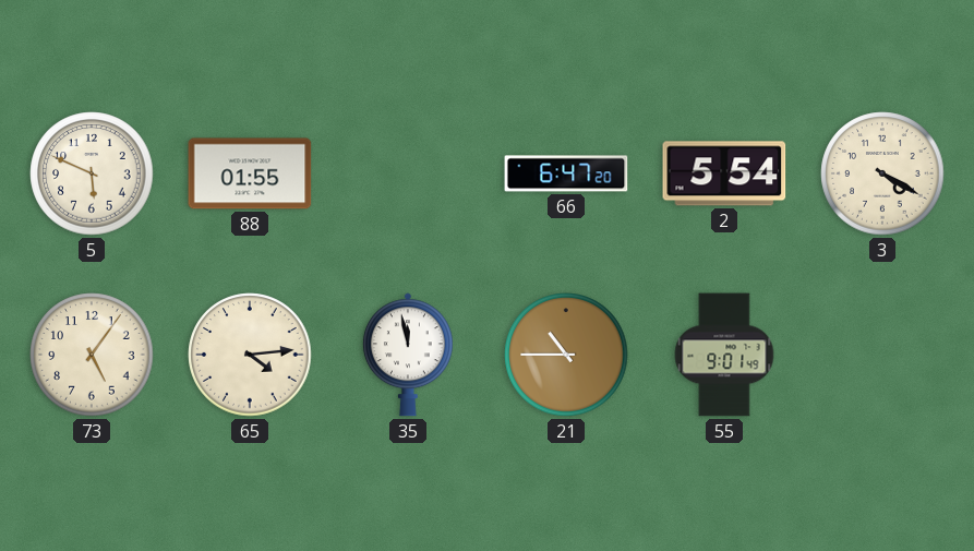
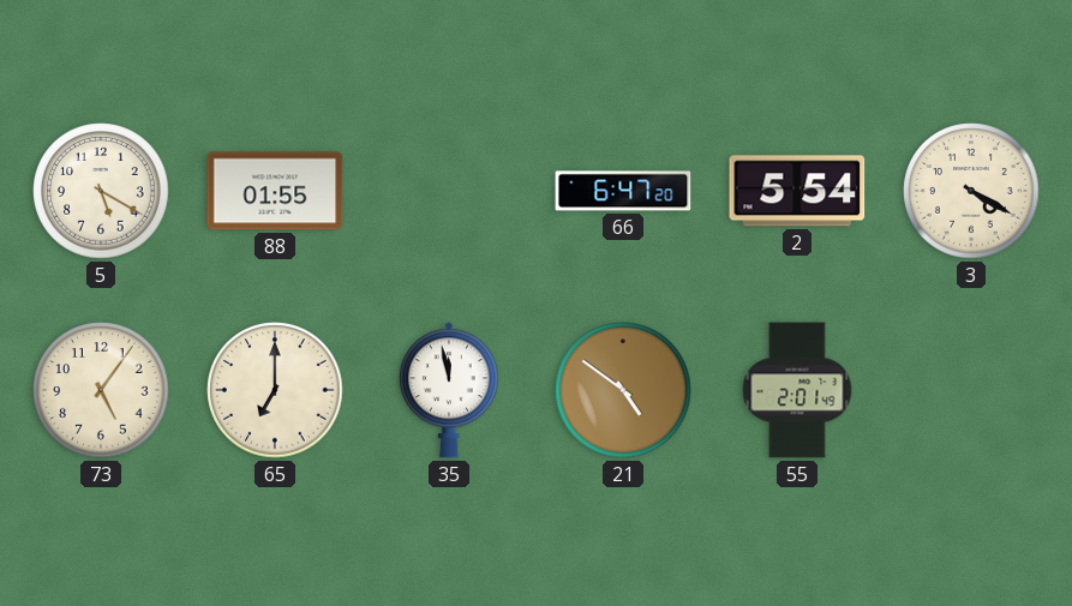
5: 5:49 -> 5:20
65: 4:14 -> 7:00
21: 10:45 -> 4:51
55: 9:01 -> 2:01
